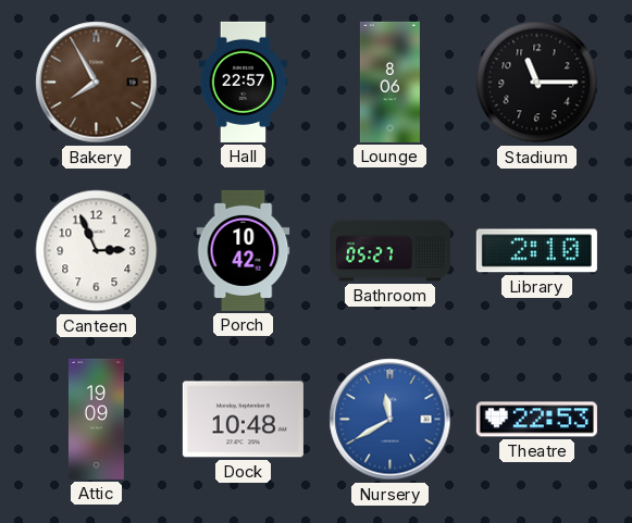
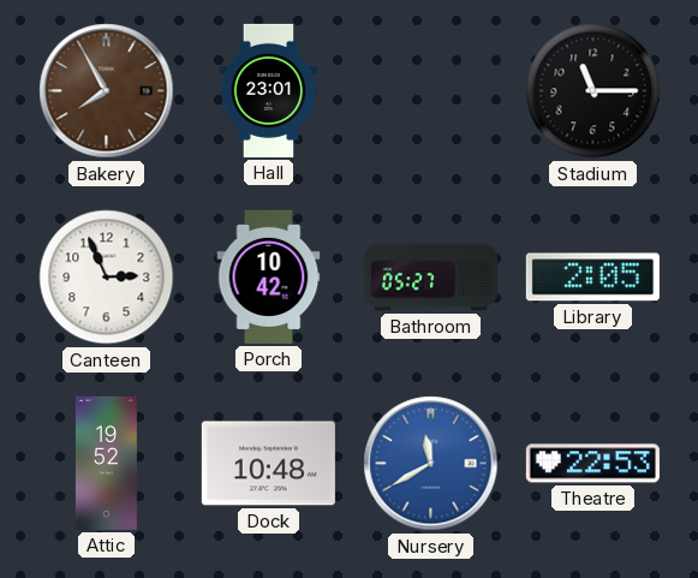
Hall: 22:57 -> 23:01
Lounge: 8:06 -> none
Library: 2:10 -> 2:05
Attic: 19:09 -> 19:52
